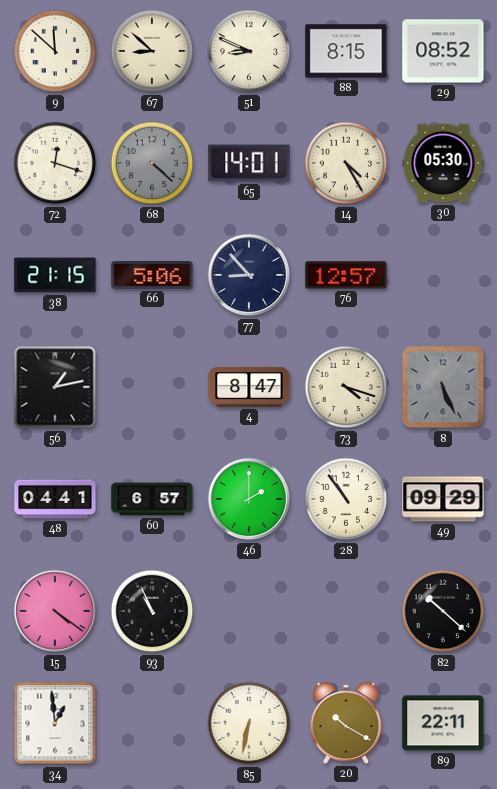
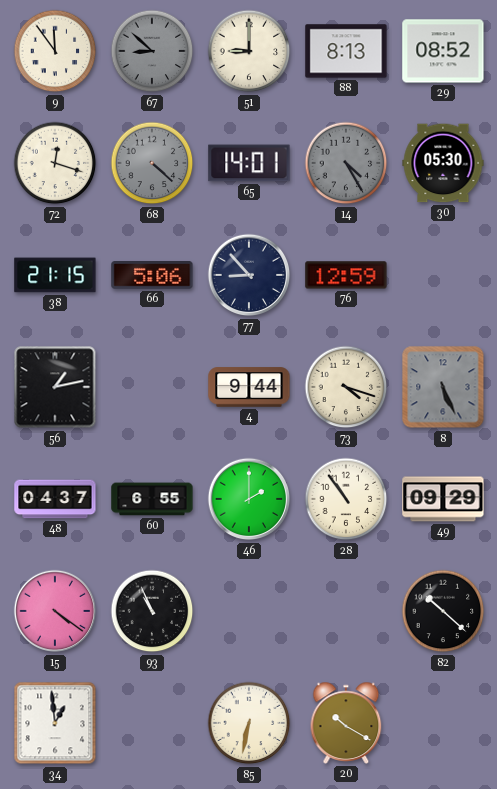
9: 11:52 -> 11:54
67 dial: cream -> grey
51: 8:49 -> 9:00
88: 8:15 -> 8:13
14 dial: cream -> grey
76: 12:57 -> 12:59
4: 8:47 -> 9:44
48: 04:41 -> 04:37
60: 6:57 -> 6:55
89: 22:11 -> none
